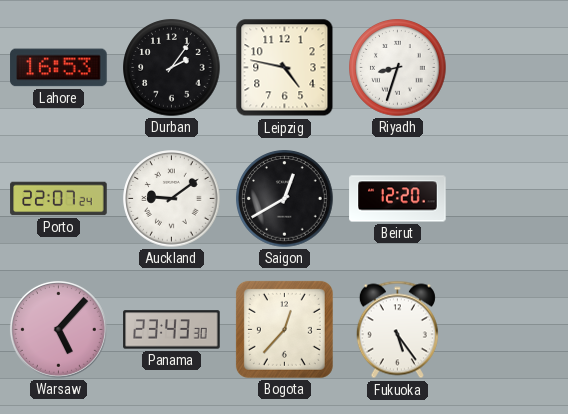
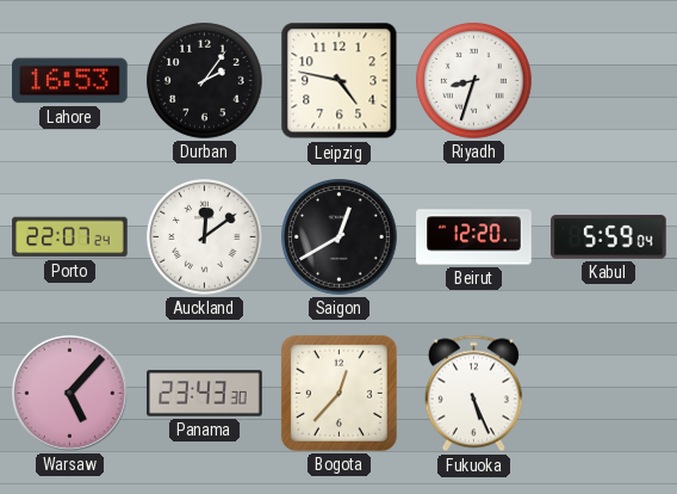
Auckland: 9:09 -> 12:09
Kabul: none -> 5:59
Fukuoka: 5:24 -> 5:26
